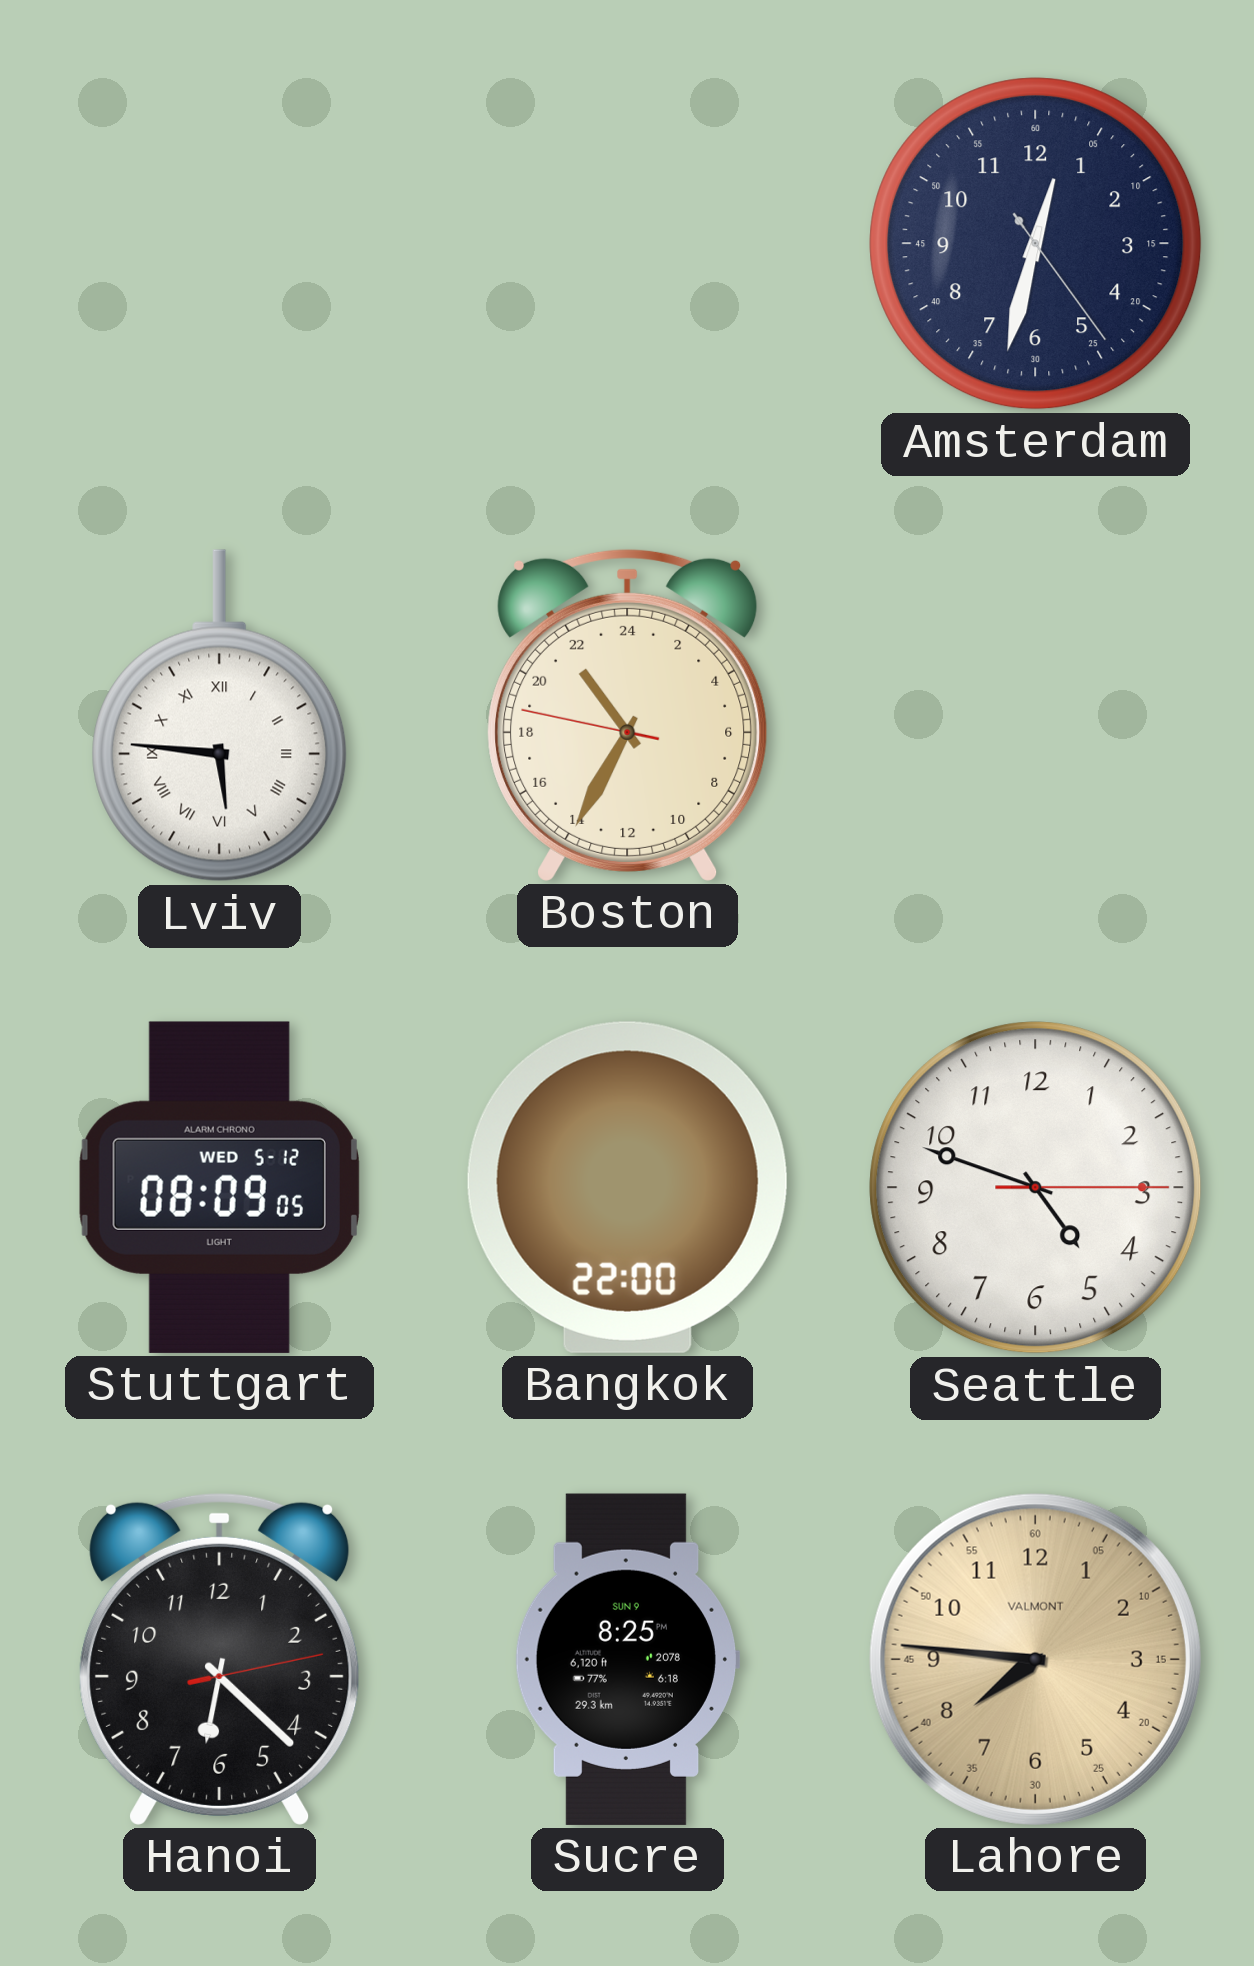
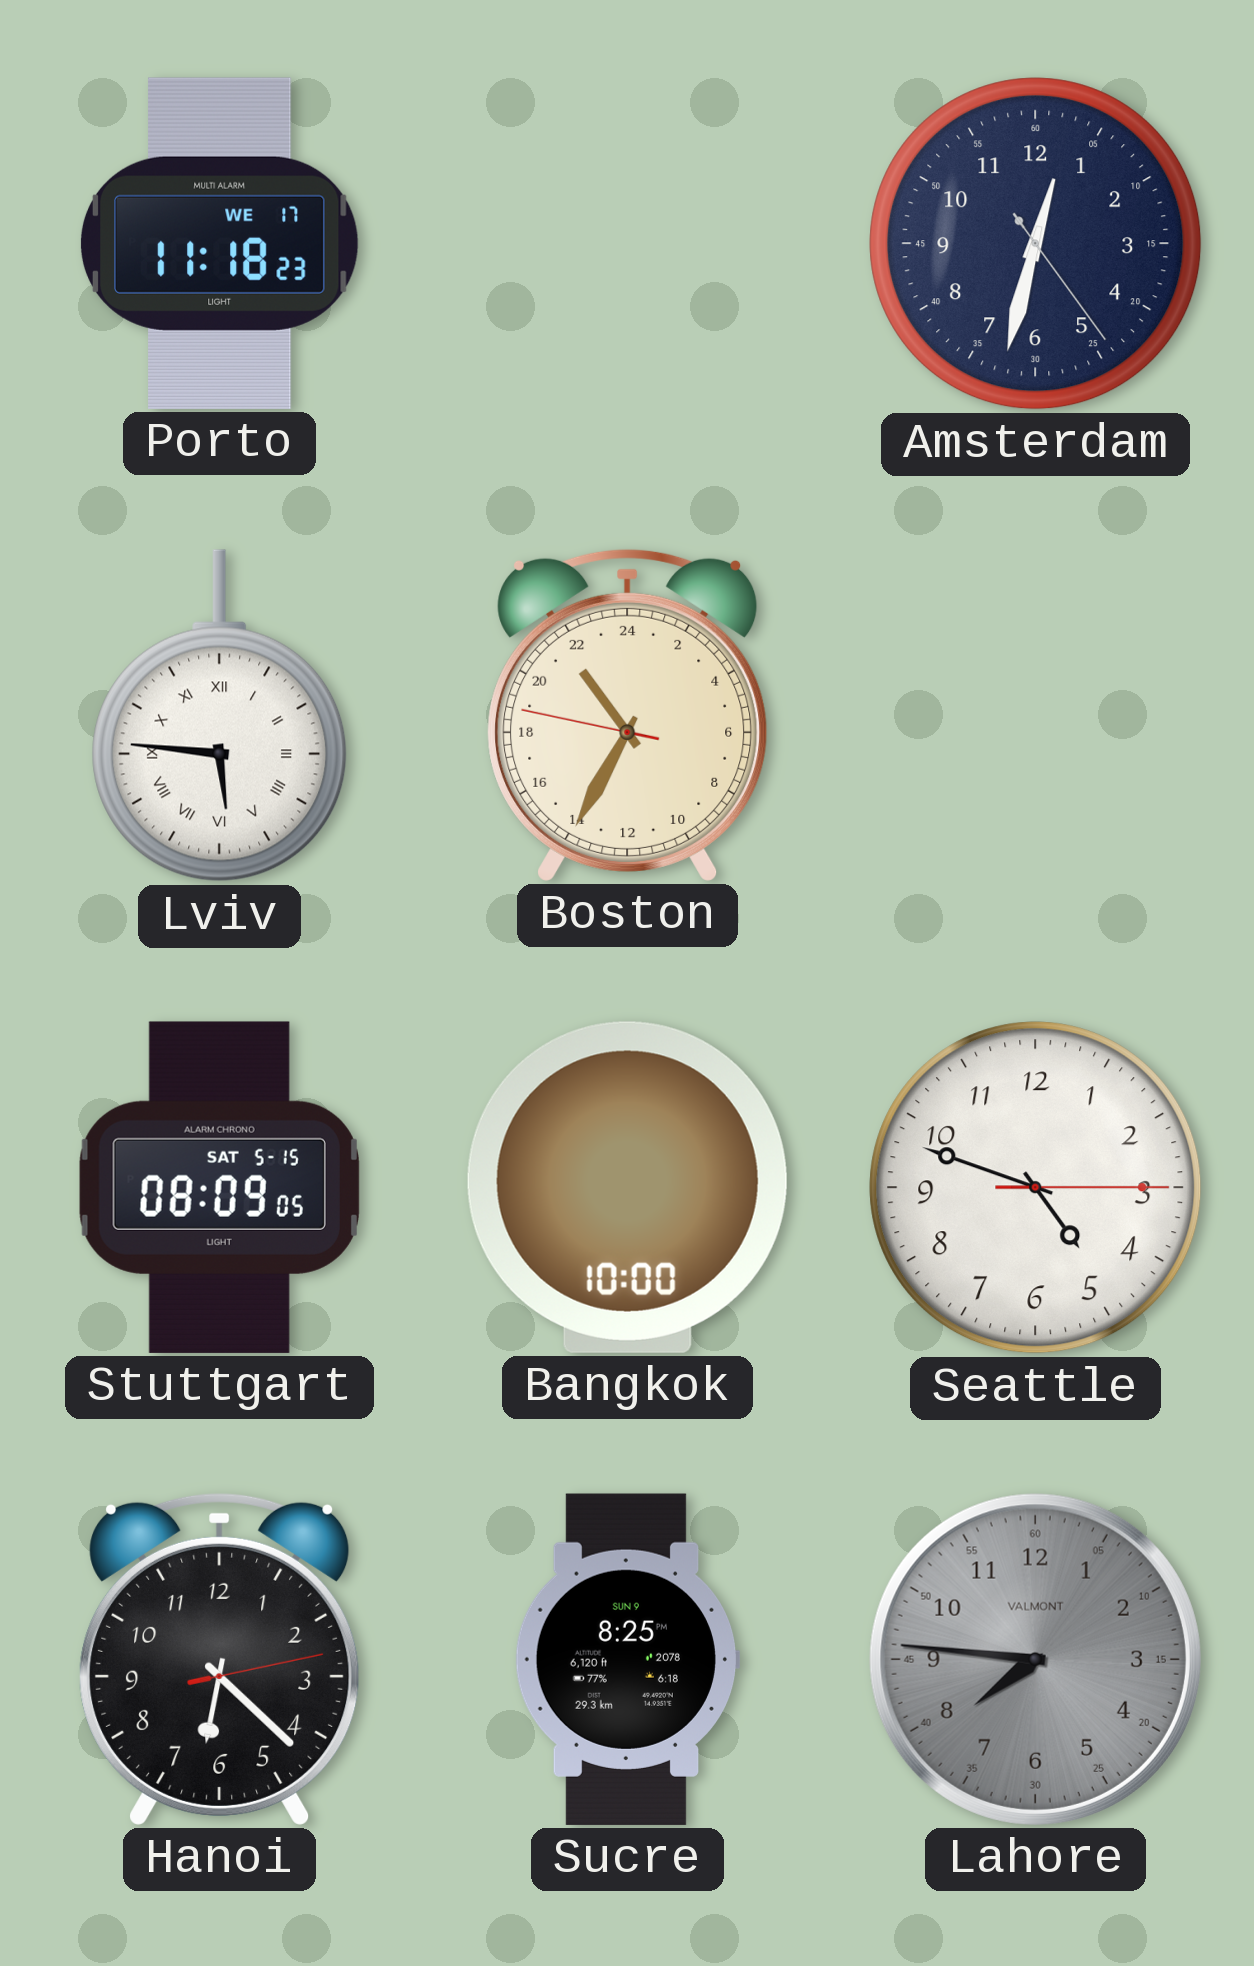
Porto: none -> 11:18
Stuttgart date: WED 5-12 -> SAT 5-15
Bangkok: 22:00 -> 10:00
Lahore dial: champagne -> grey
